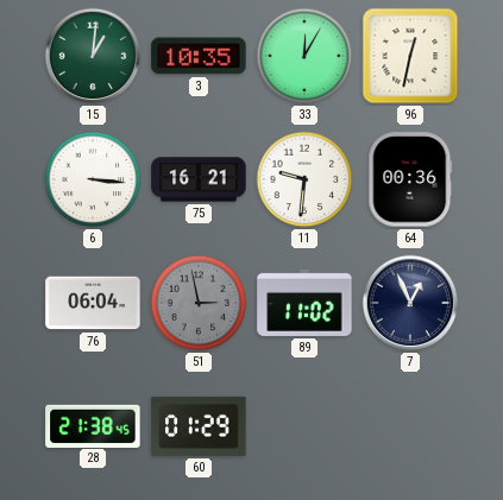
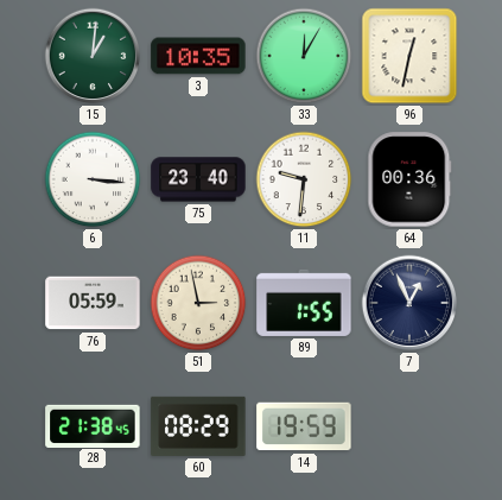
75: 16:21 -> 23:40
76: 06:04 -> 05:59
51 dial: grey -> cream
89: 11:02 -> 1:55
60: 01:29 -> 08:29
14: none -> 19:59
